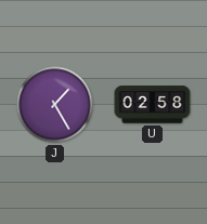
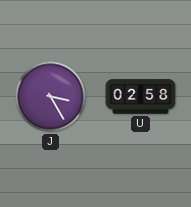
J: 1:25 -> 3:25
